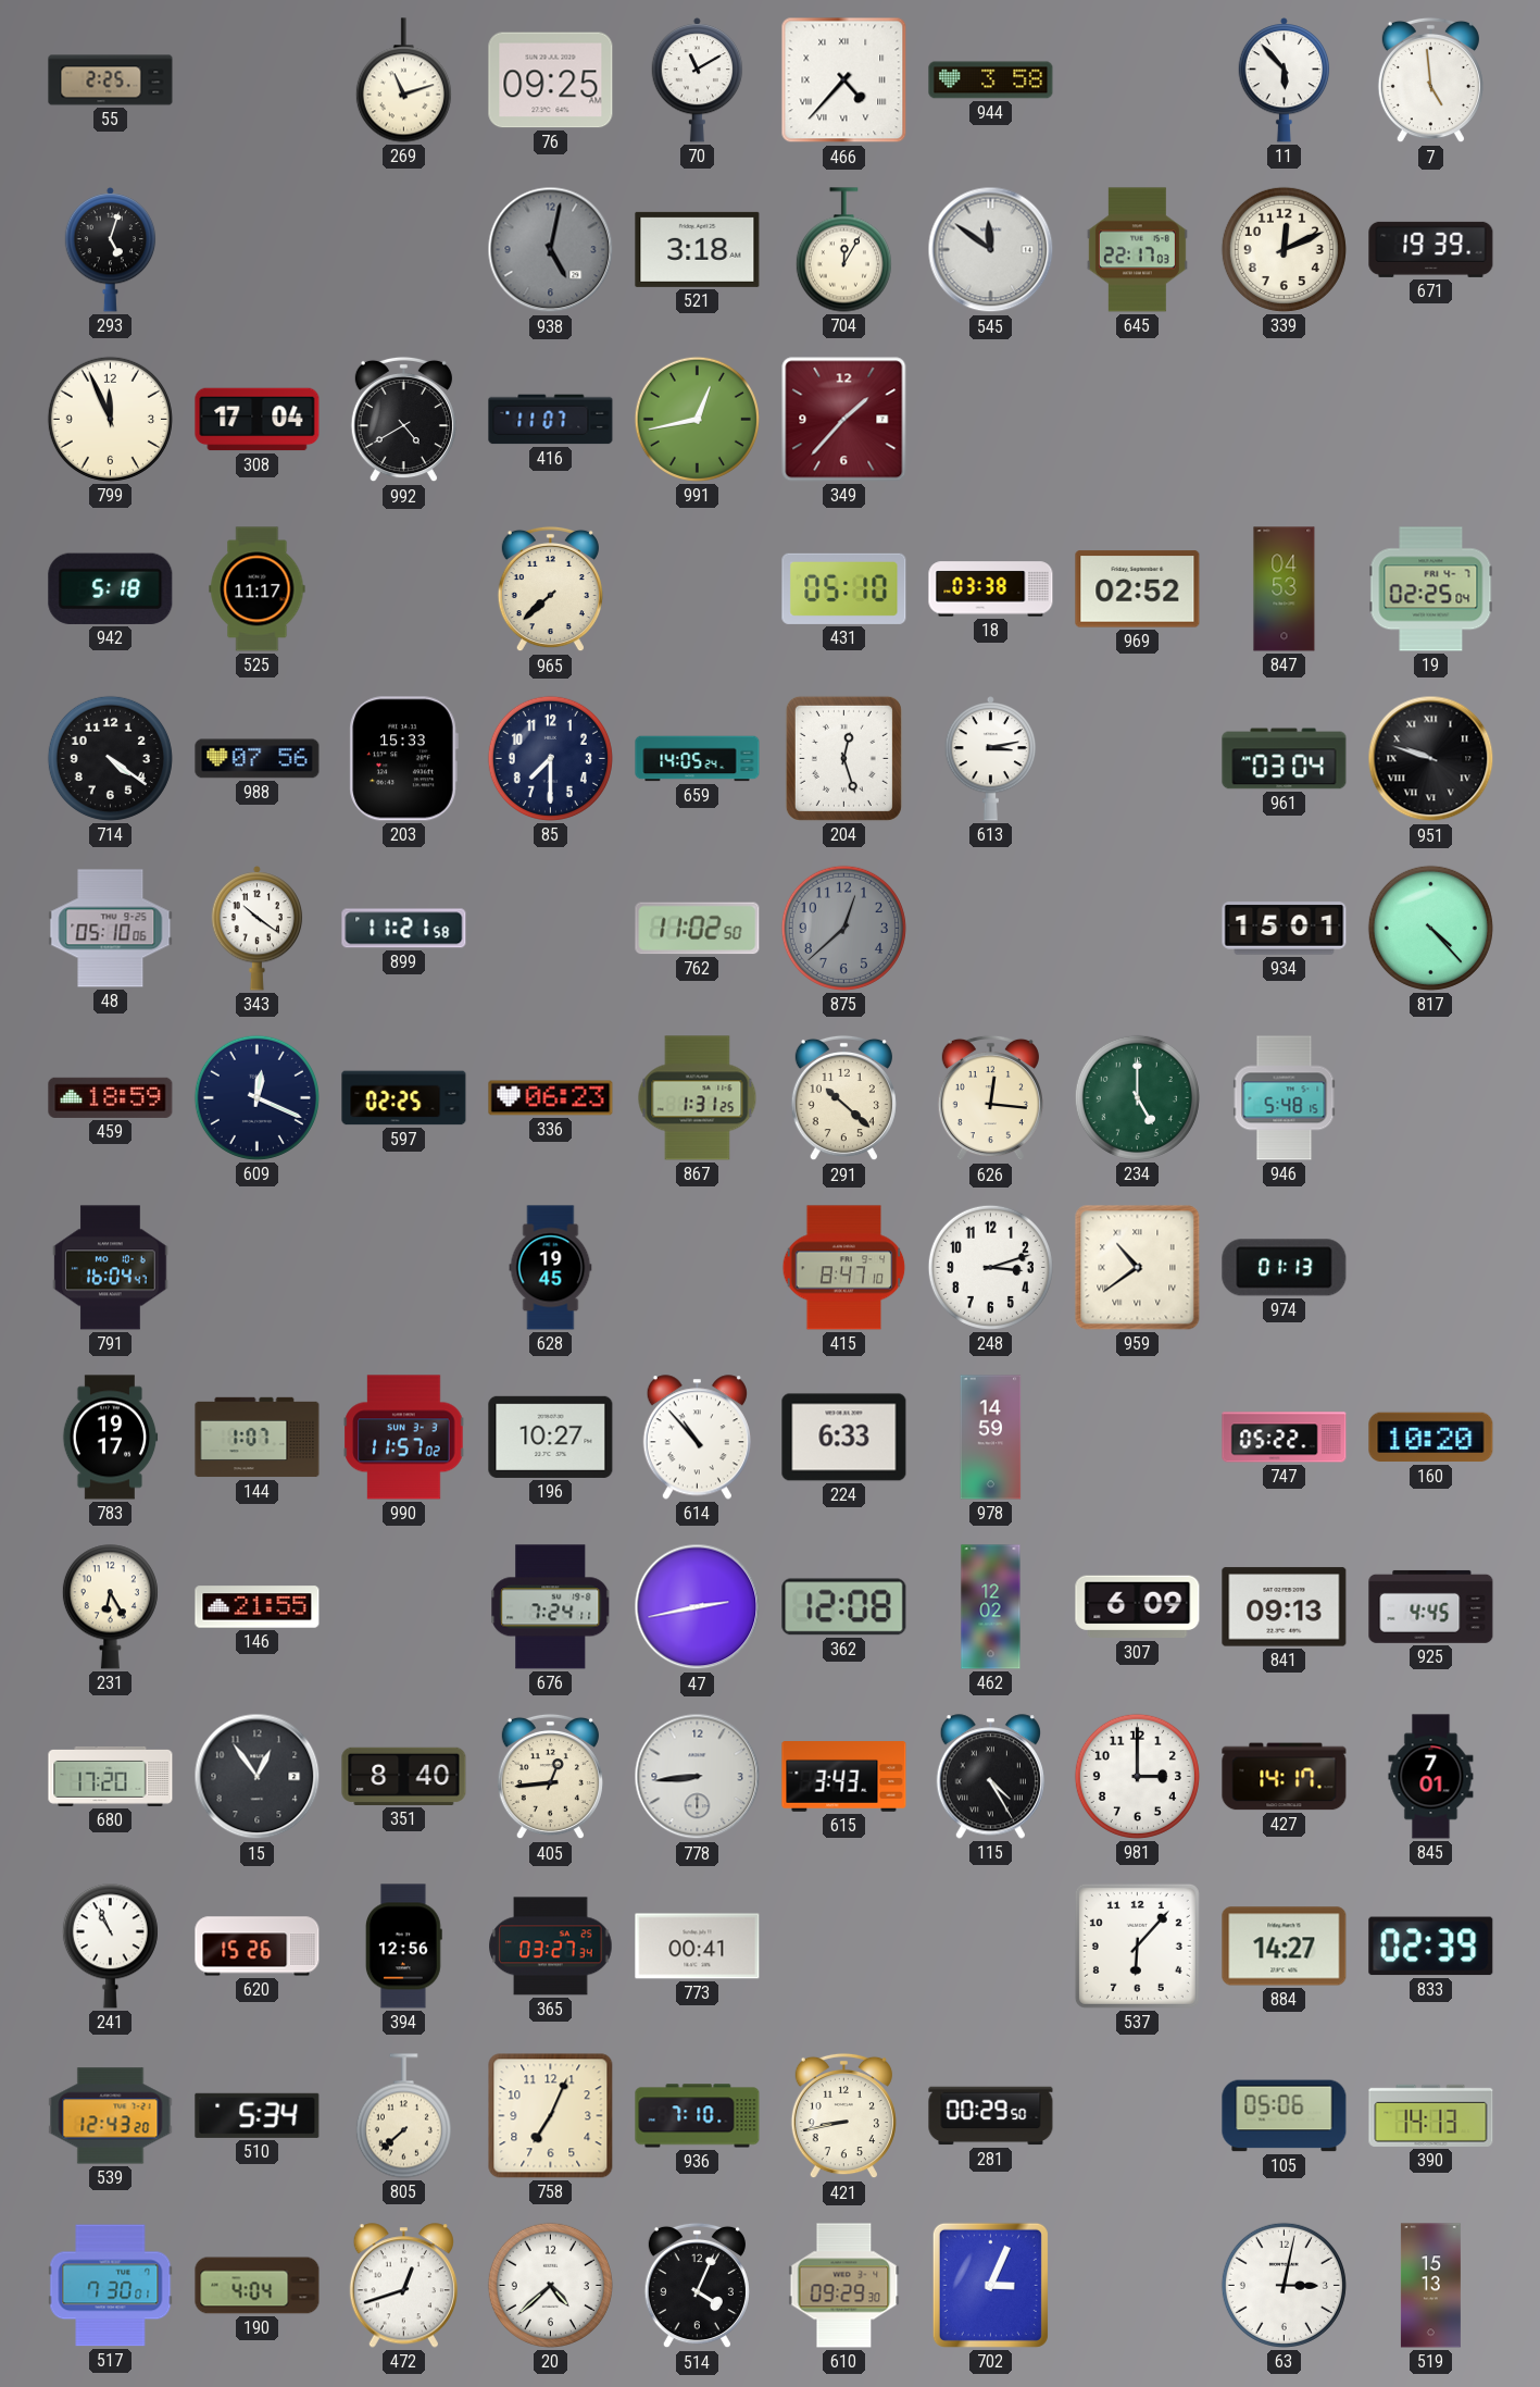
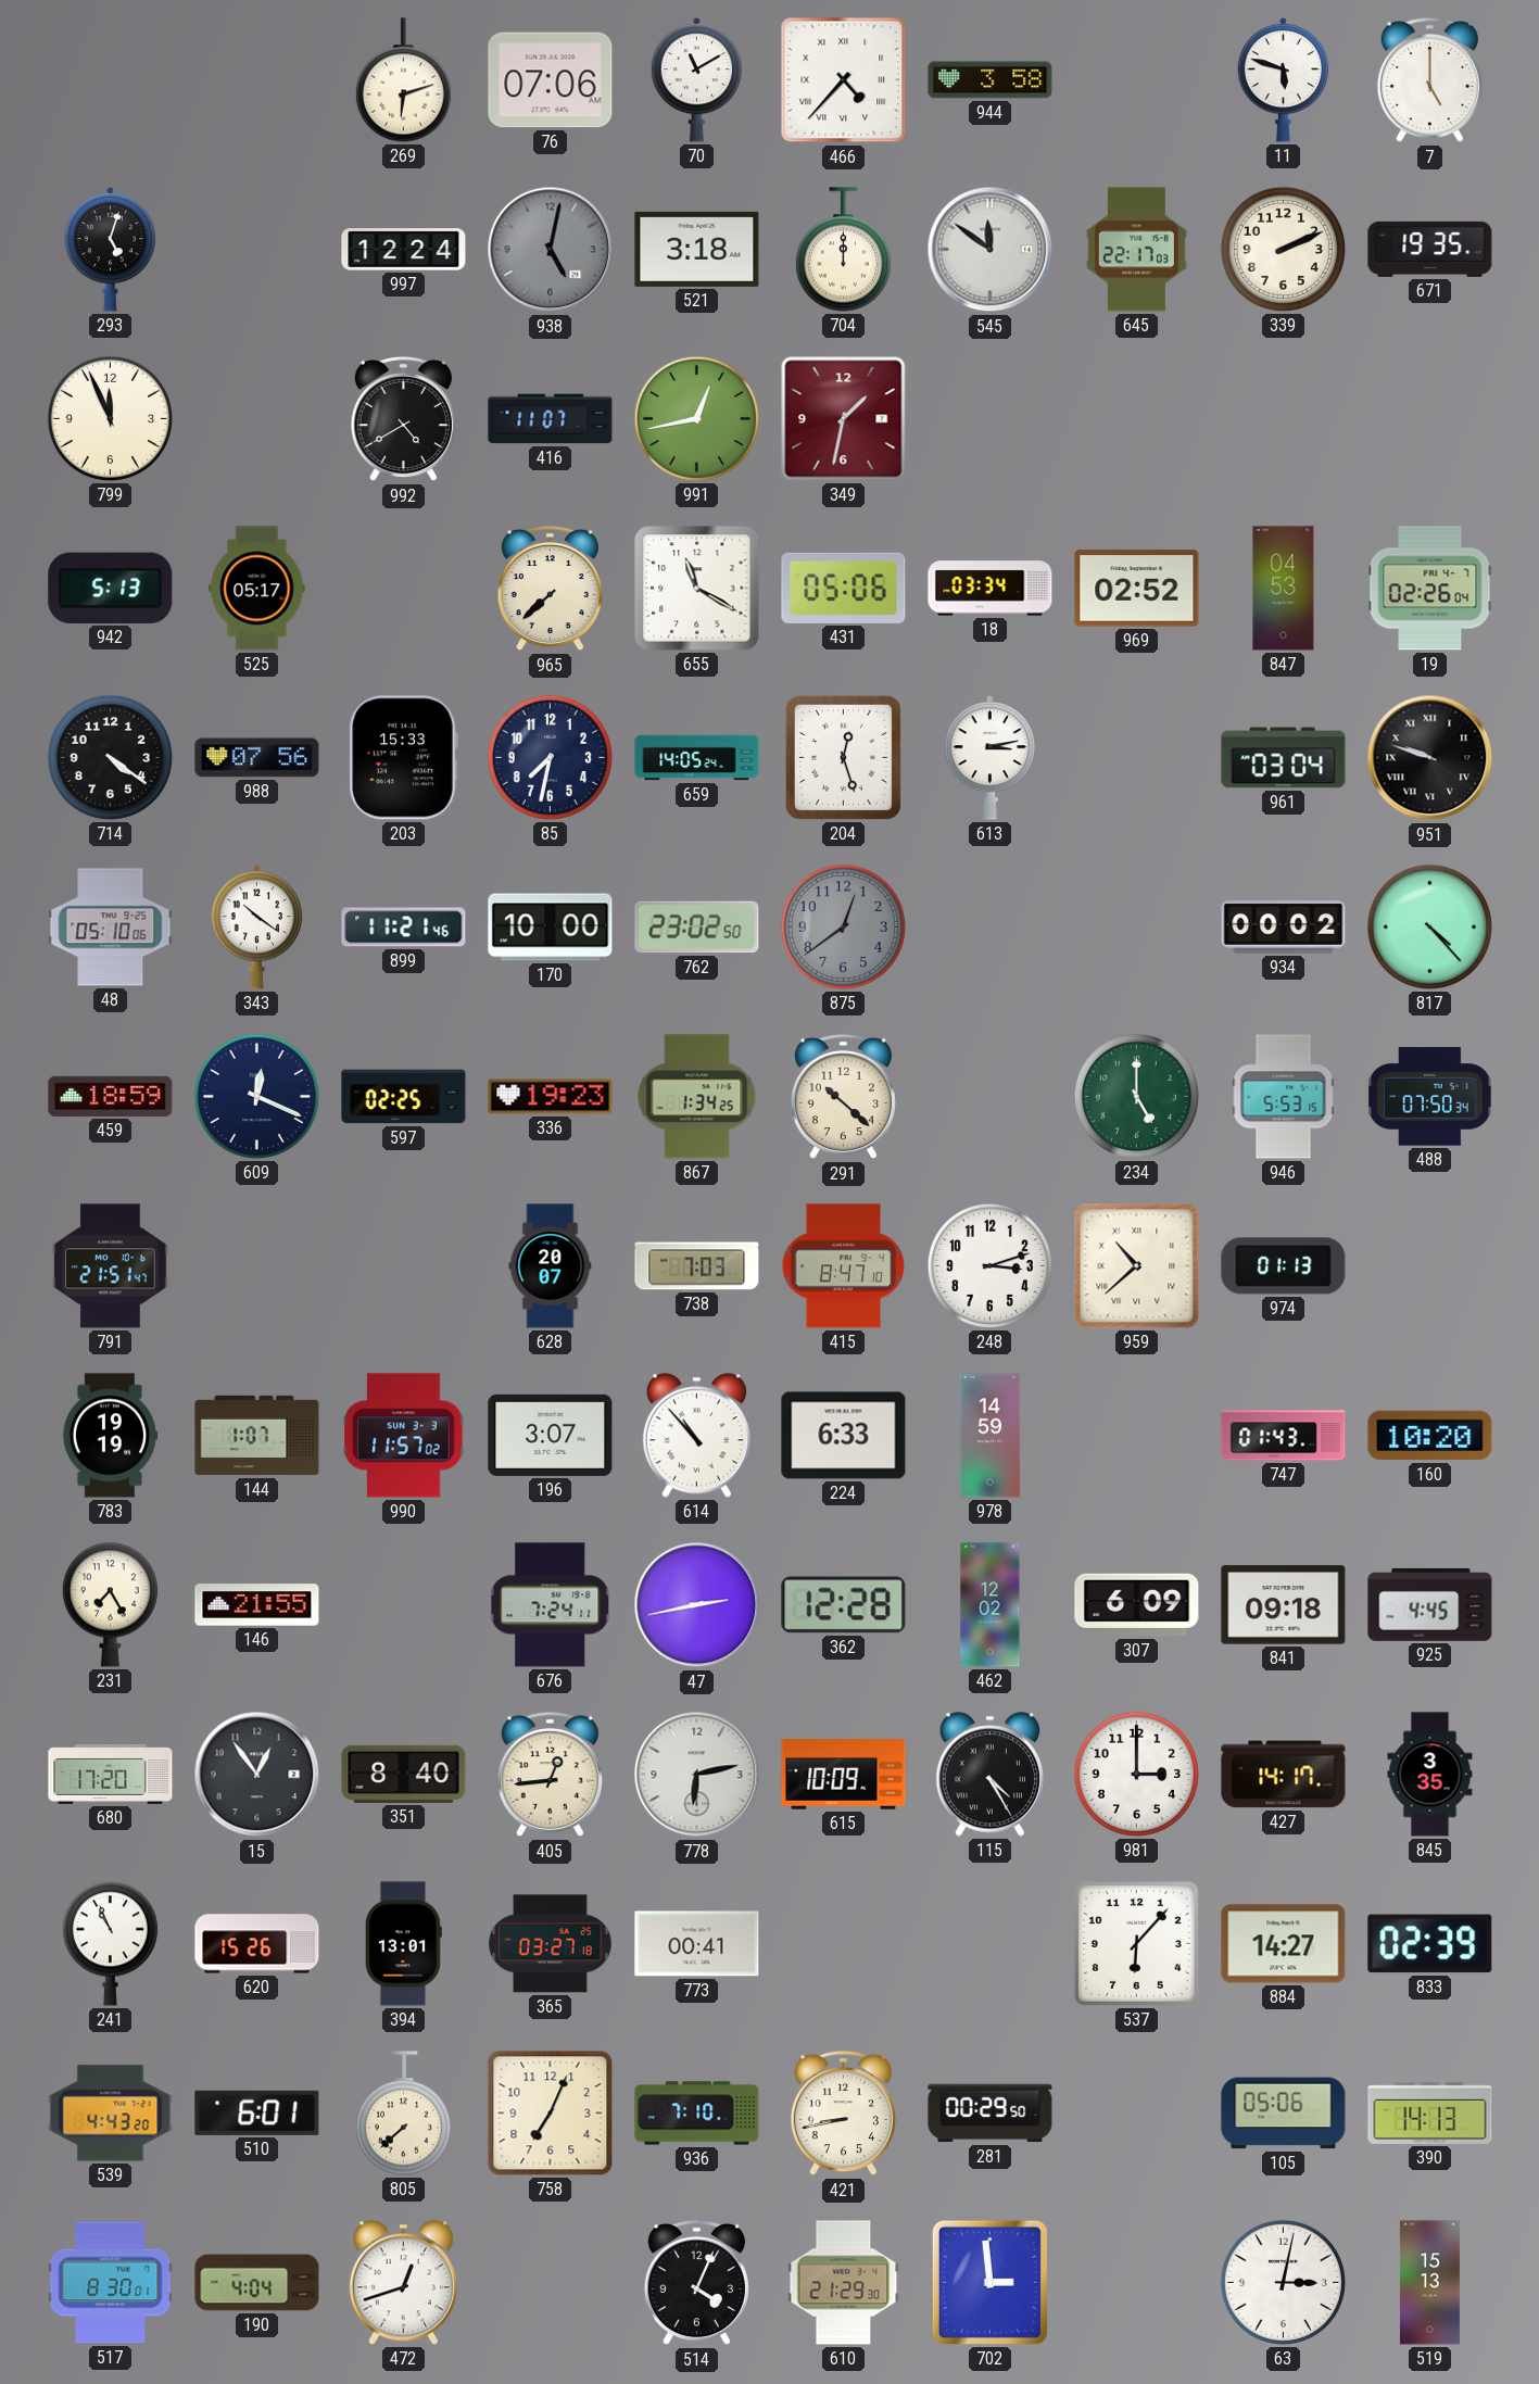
55: 2:25 -> none
269: 11:12 -> 6:12
76: 09:25 -> 07:06
11: 5:53 -> 5:48
7: 4:59 -> 5:00
997: none -> 12:24
704: 12:05 -> 12:00
339: 12:11 -> 2:11
671: 19:39 -> 19:35
308: 17:04 -> none
349: 1:37 -> 1:32
942: 5:18 -> 5:13
525: 11:17 -> 05:17
655: none -> 11:20
431: 05:10 -> 05:06
18: 03:38 -> 03:34
19: 02:25 -> 02:26
85: 7:30 -> 7:32
899: 11:21:58 -> 11:21:46
170: none -> 10:00
762: 11:02 -> 23:02
875: 12:38 -> 12:39
934: 15:01 -> 00:02
336: 06:23 -> 19:23
867: 1:31 -> 1:34
626: 12:16 -> none
946: 5:48 -> 5:53
488: none -> 07:50
791: 16:04 -> 21:51
628: 19:45 -> 20:07
738: none -> 7:03
959: 10:39 -> 10:38
783: 19:17 -> 19:19
196: 10:27 -> 3:07
747: 05:22 -> 01:43
231: 6:25 -> 7:25
362: 12:08 -> 12:28
841: 09:13 -> 09:18
778: 8:44 -> 6:13
615: 3:43 -> 10:09
845: 7:01 -> 3:35
394: 12:56 -> 13:01
365: 03:27:34 -> 03:27:18
539: 12:43 -> 4:43
510: 5:34 -> 6:01
517: 7:30 -> 8:30
20: 4:38 -> none
610: 09:29 -> 21:29
702: 3:04 -> 2:59
